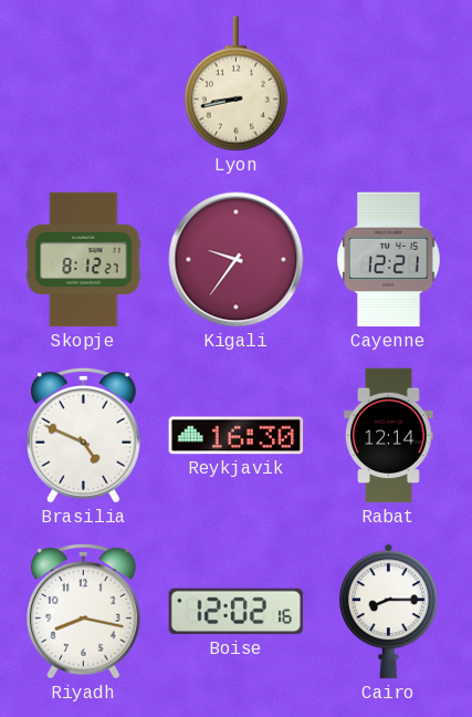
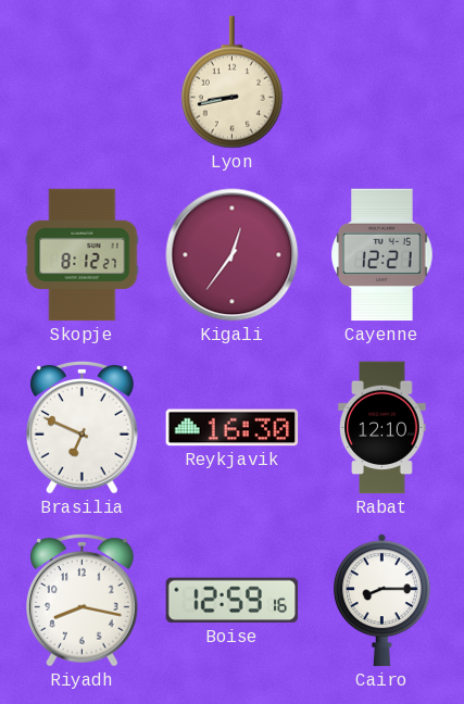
Kigali: 9:36 -> 12:36
Brasilia: 4:49 -> 6:49
Rabat: 12:14 -> 12:10
Boise: 12:02 -> 12:59
